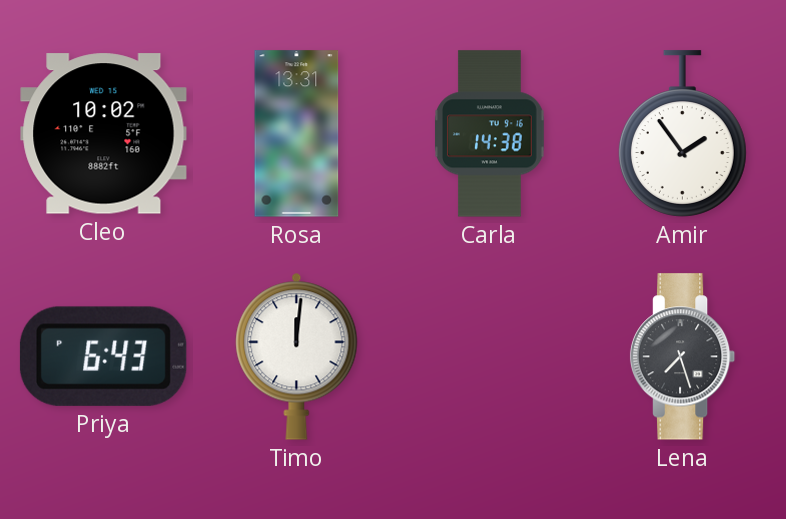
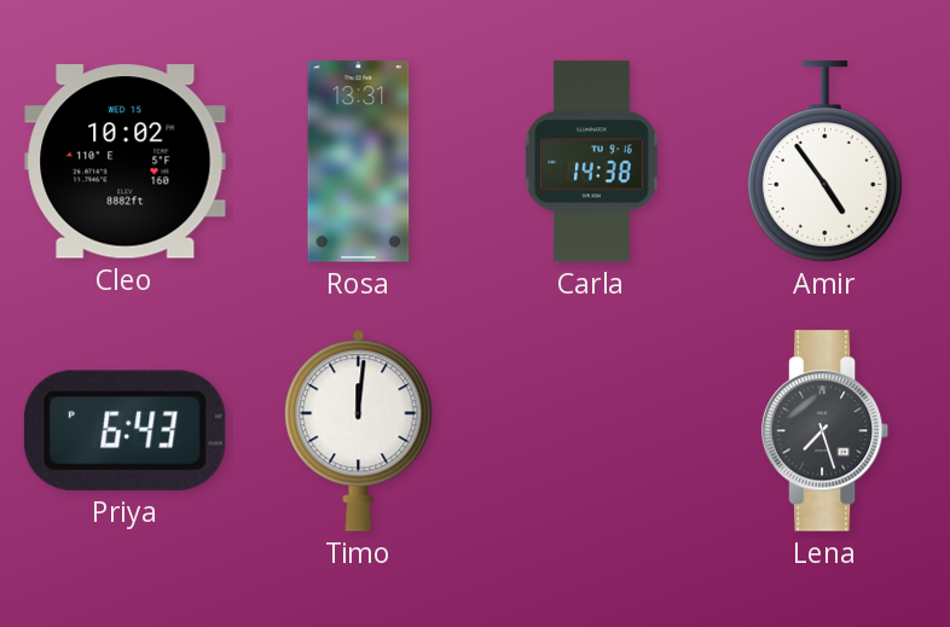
Amir: 1:54 -> 4:54
